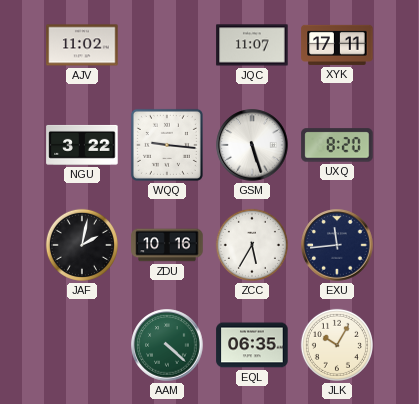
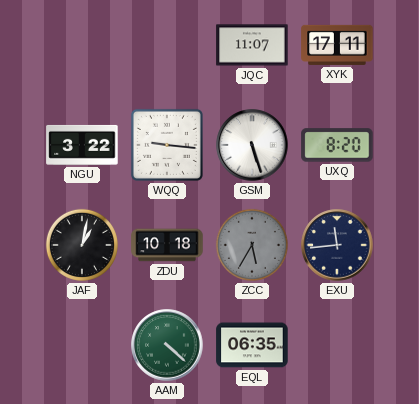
AJV: 11:02 -> none
JAF: 2:02 -> 1:02
ZDU: 10:16 -> 10:18
ZCC dial: white -> grey
JLK: 10:05 -> none
